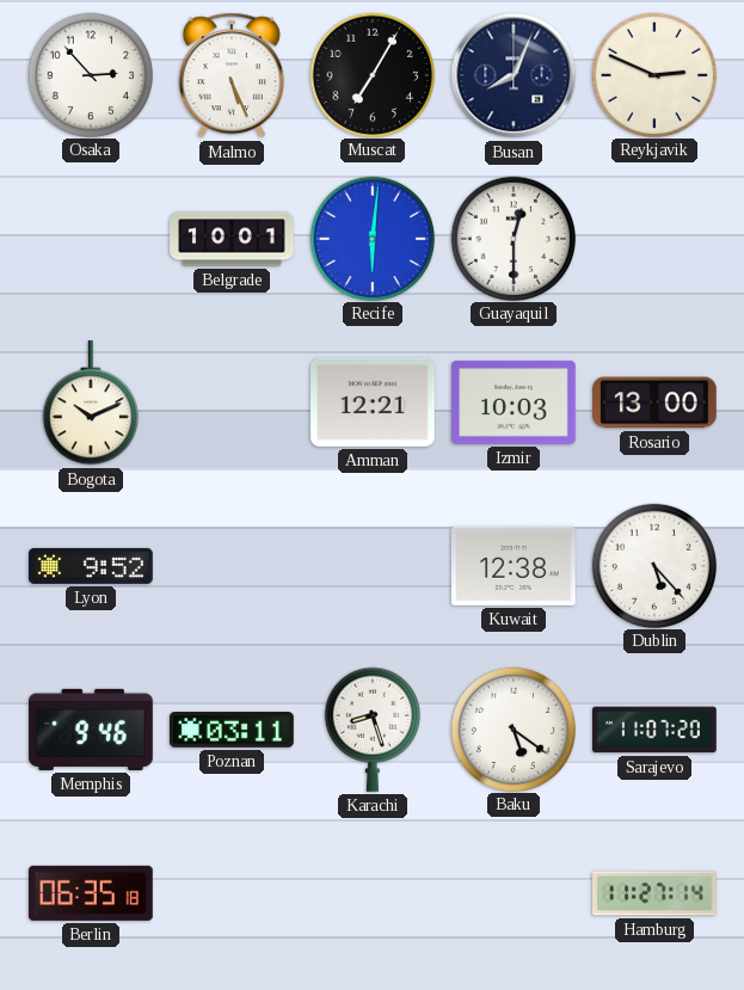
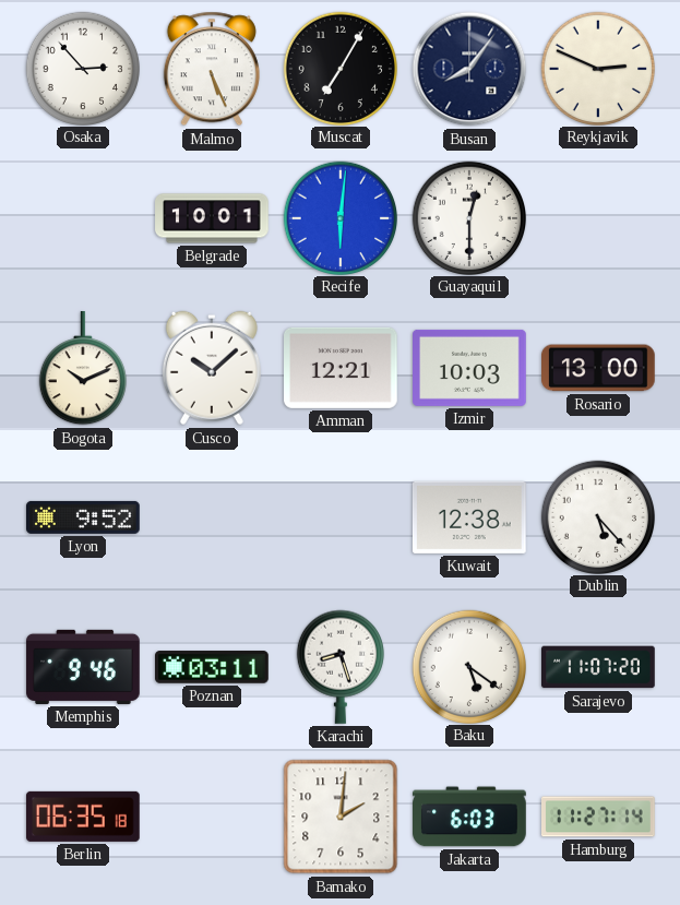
Busan: 8:04 -> 8:06
Cusco: none -> 10:08
Bamako: none -> 2:01
Jakarta: none -> 6:03
